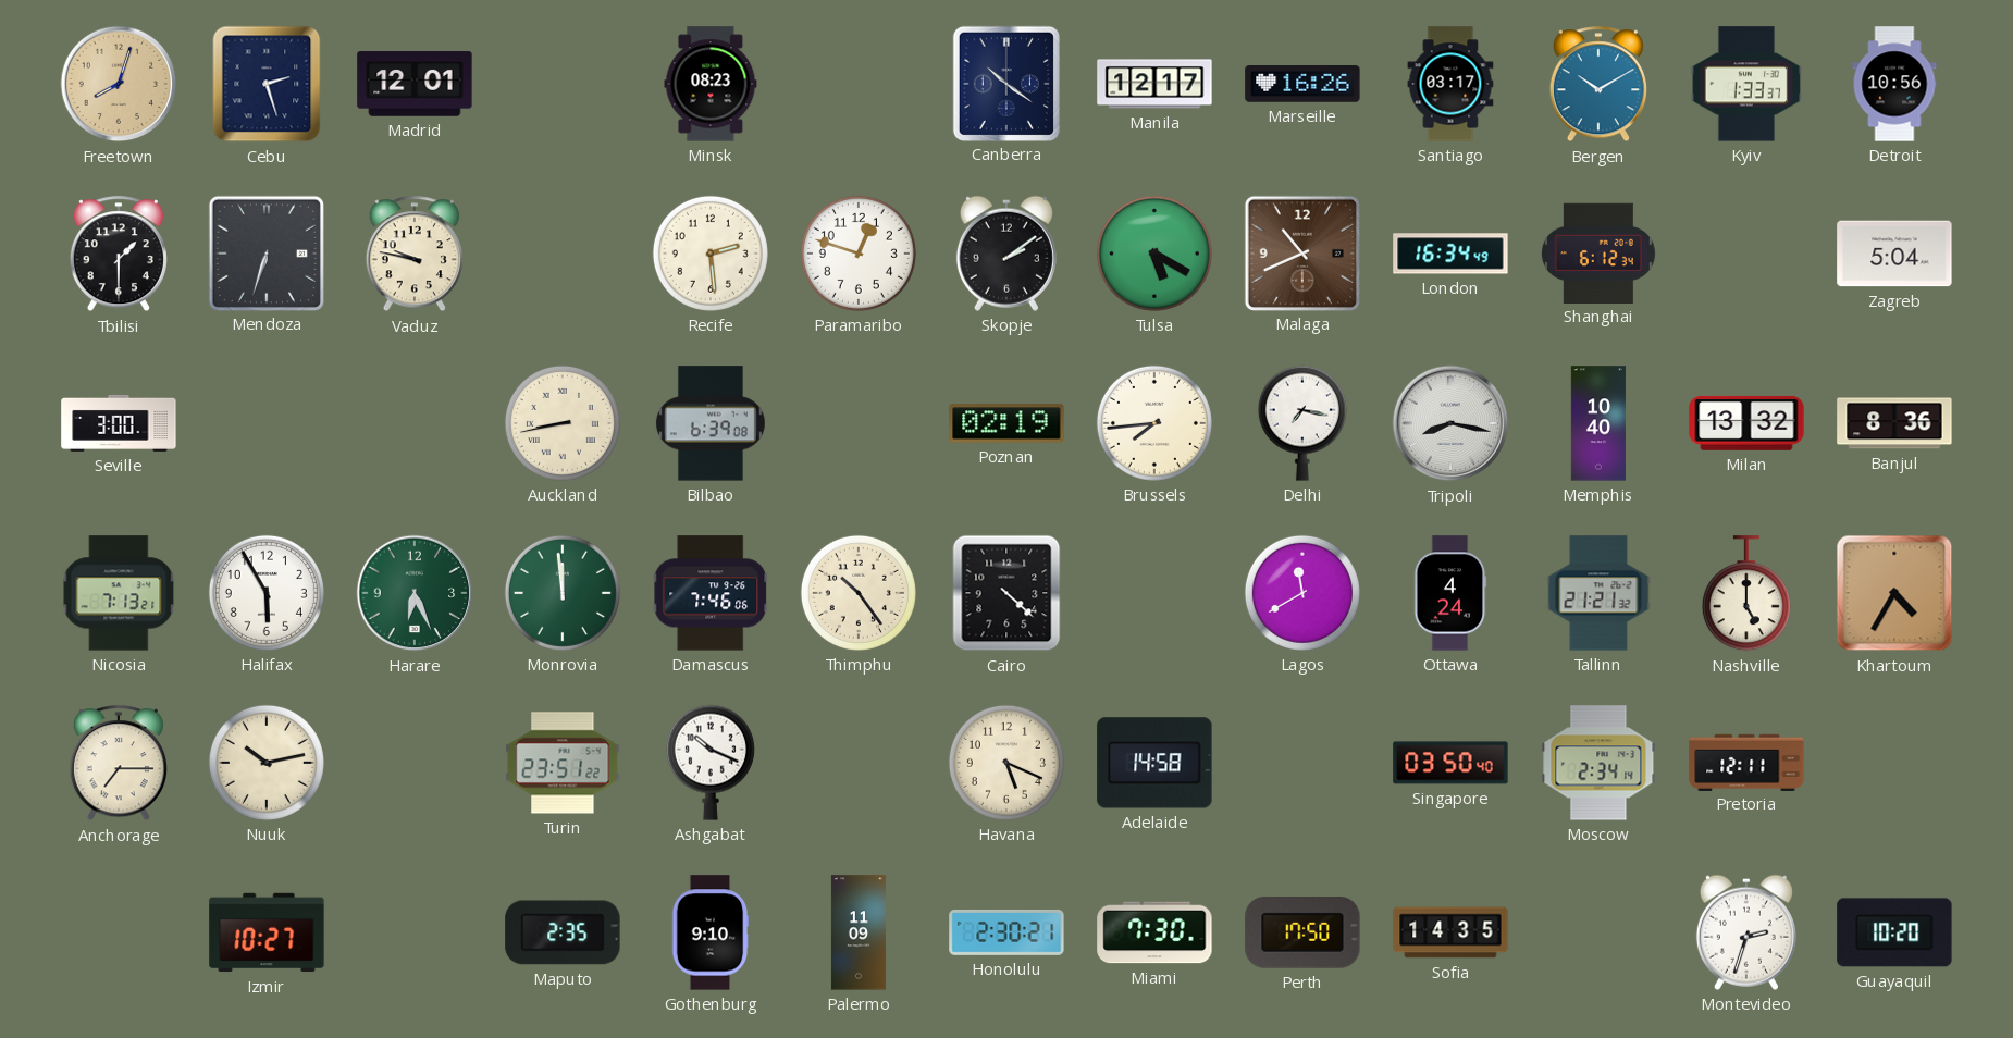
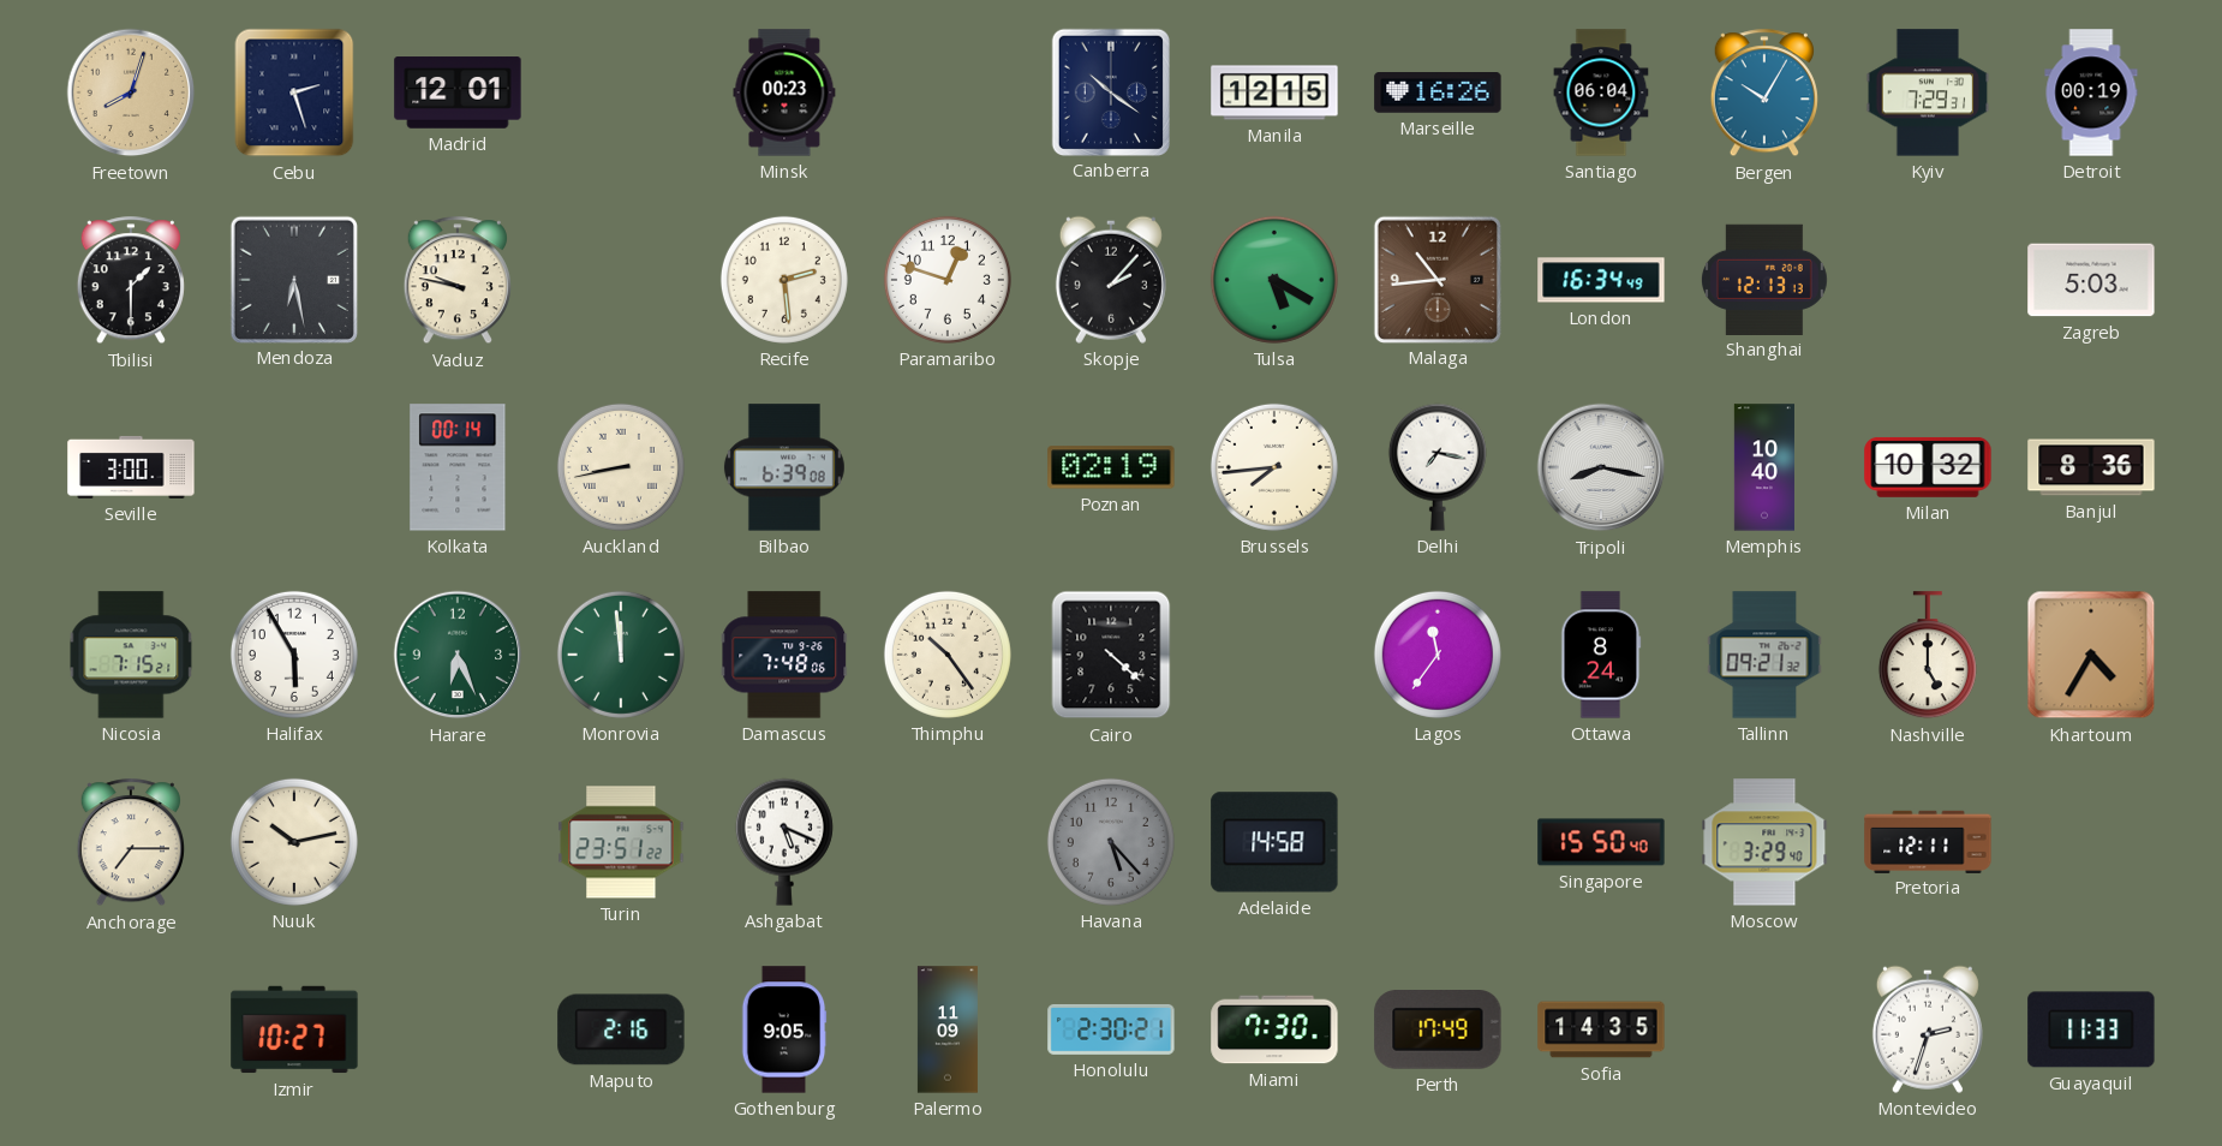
Minsk: 08:23 -> 00:23
Manila: 12:17 -> 12:15
Santiago: 03:17 -> 06:04
Bergen: 10:10 -> 10:05
Kyiv: 1:33 -> 7:29
Detroit: 10:56 -> 00:19
Mendoza: 6:33 -> 6:28
Skopje: 2:09 -> 2:07
Malaga: 10:41 -> 10:44
Shanghai: 6:12 -> 12:13
Zagreb: 5:04 -> 5:03
Kolkata: none -> 00:14
Milan: 13:32 -> 10:32
Nicosia: 7:13 -> 7:15
Damascus: 7:46 -> 7:48
Lagos: 11:40 -> 11:36
Ottawa: 4:24 -> 8:24
Tallinn: 21:21 -> 09:21
Ashgabat: 10:19 -> 5:19
Havana: 5:19 -> 5:23
Havana dial: cream -> grey
Singapore: 03:50 -> 15:50
Moscow: 2:34 -> 3:29
Maputo: 2:35 -> 2:16
Gothenburg: 9:10 -> 9:05
Perth: 17:50 -> 17:49
Guayaquil: 10:20 -> 11:33
